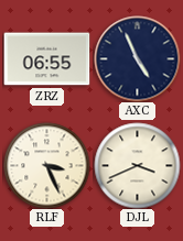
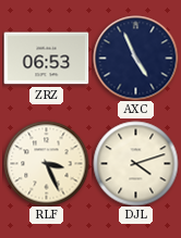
ZRZ: 06:55 -> 06:53
DJL: 3:41 -> 4:12
